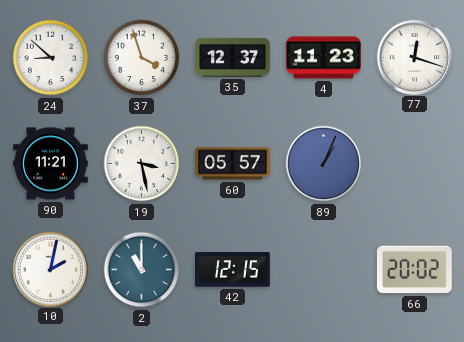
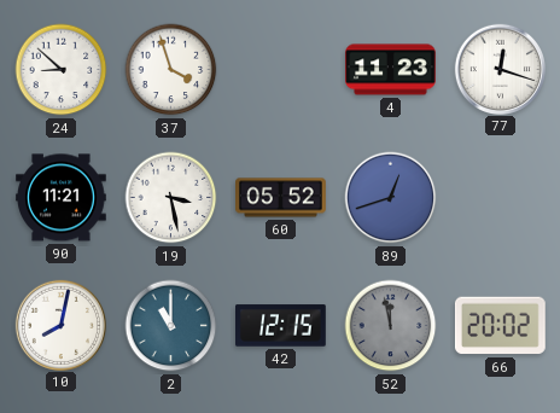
35: 12:37 -> none
60: 05:57 -> 05:52
89: 1:04 -> 12:42
10: 2:02 -> 8:02
52: none -> 11:58
